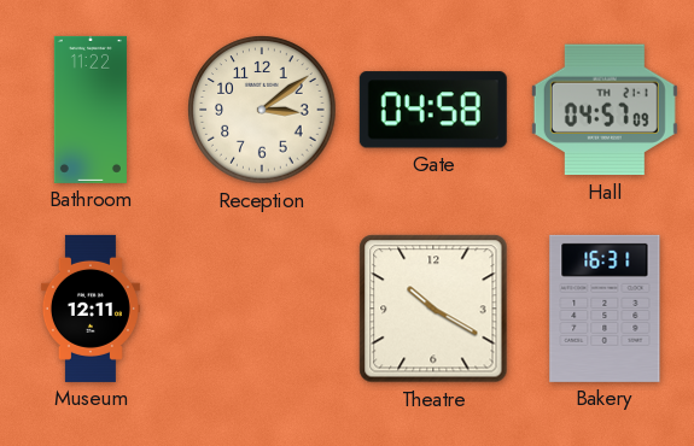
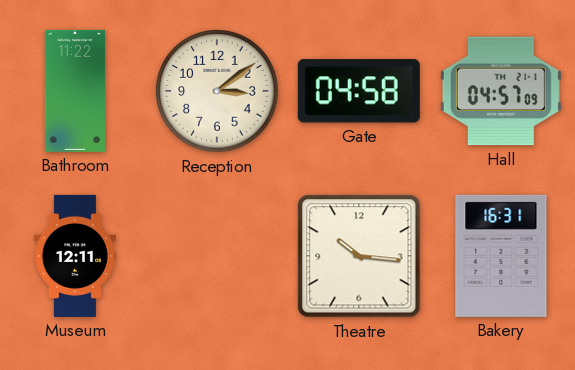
Theatre: 10:20 -> 10:16
